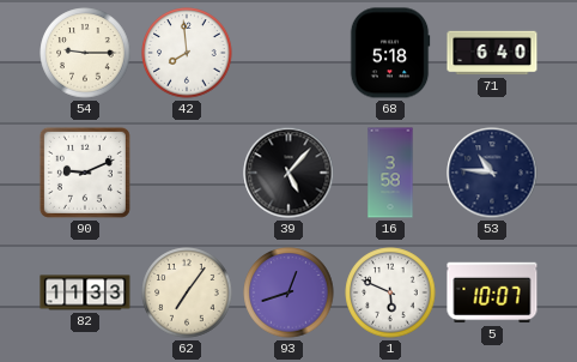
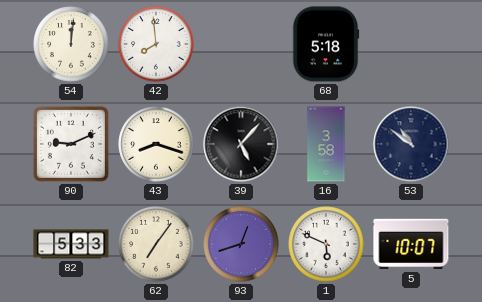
54: 9:15 -> 12:01
71: 6:40 -> none
43: none -> 8:18
53: 10:46 -> 10:51
82: 11:33 -> 5:33
